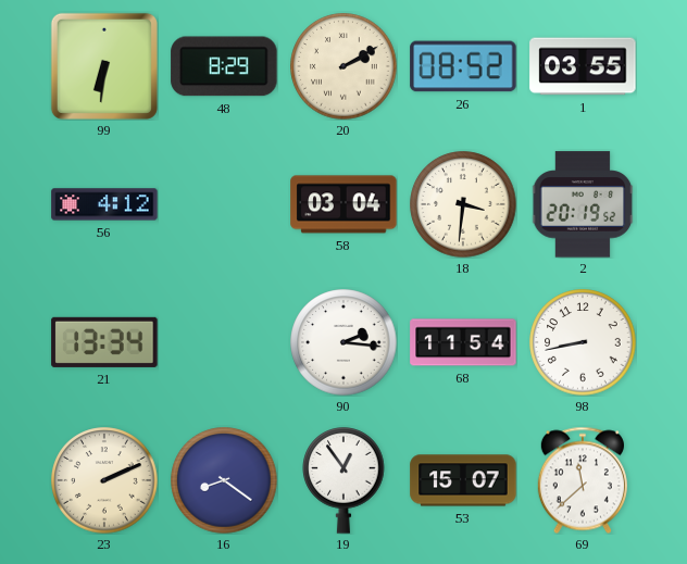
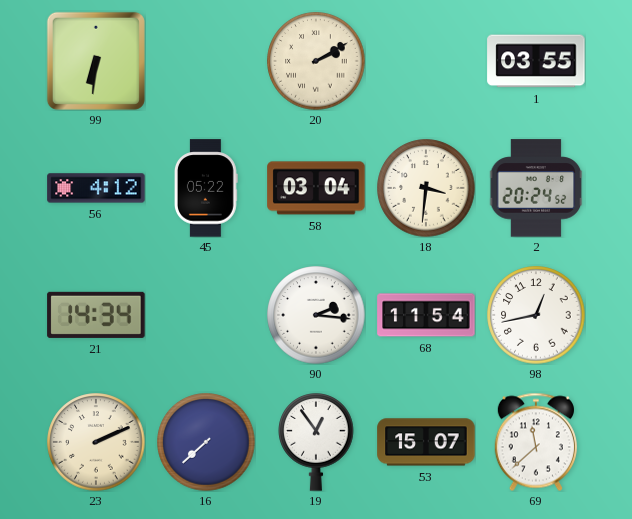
48: 8:29 -> none
26: 08:52 -> none
45: none -> 05:22
2: 20:19 -> 20:24
21: 13:34 -> 14:34
98: 8:43 -> 12:43
16: 8:21 -> 7:38
